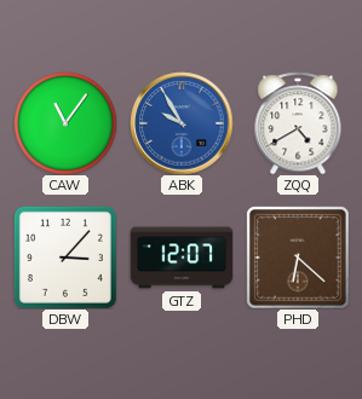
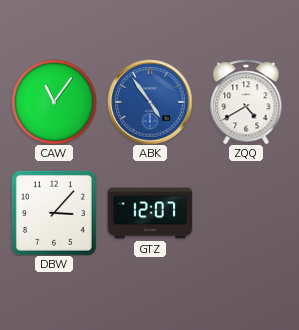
ABK: 9:55 -> 4:54
PHD: 6:22 -> none
